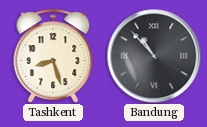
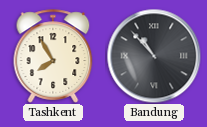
Tashkent: 8:27 -> 7:55
